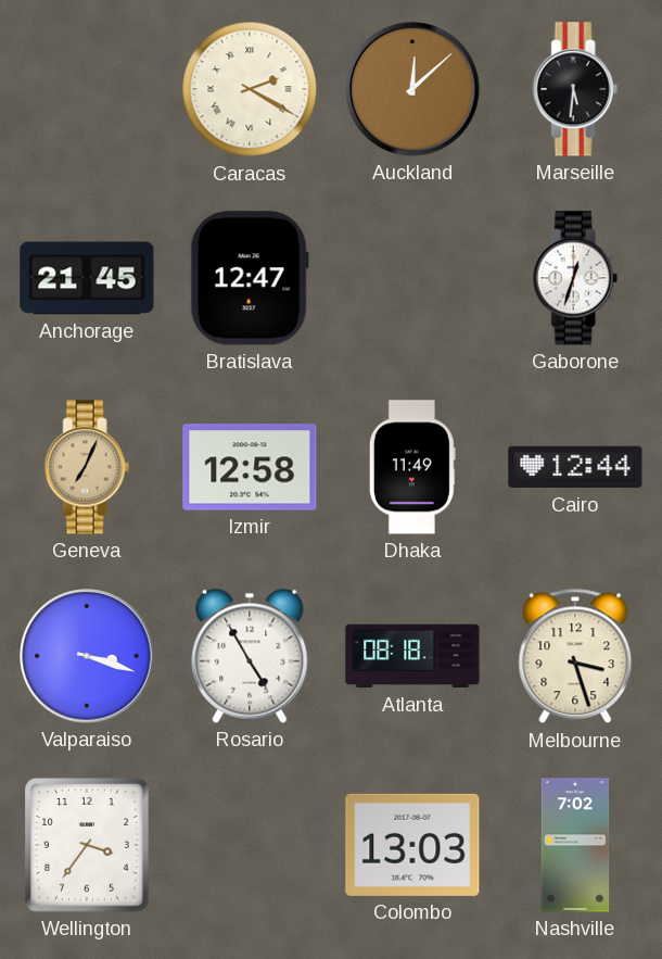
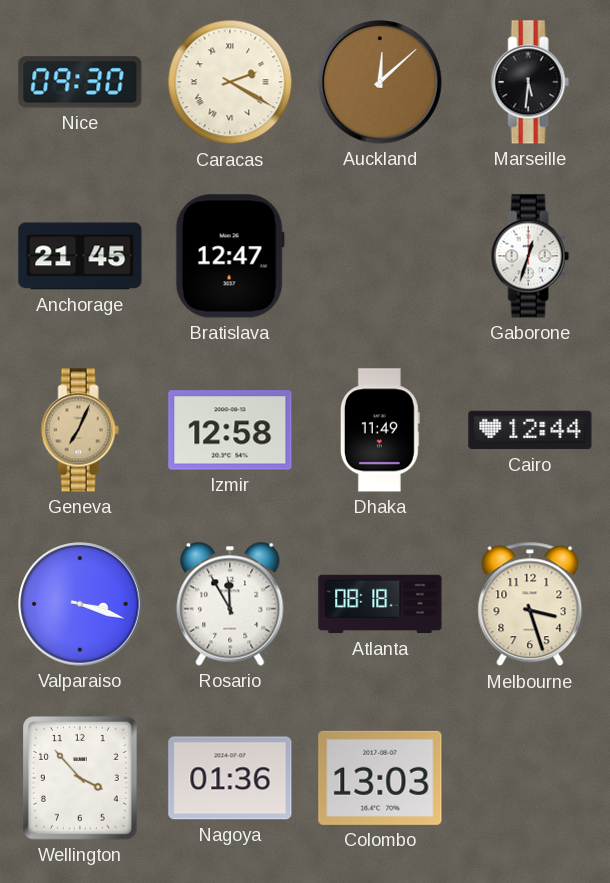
Nice: none -> 09:30
Rosario: 4:55 -> 11:55
Wellington: 3:36 -> 3:53
Nagoya: none -> 01:36
Nashville: 7:02 -> none
